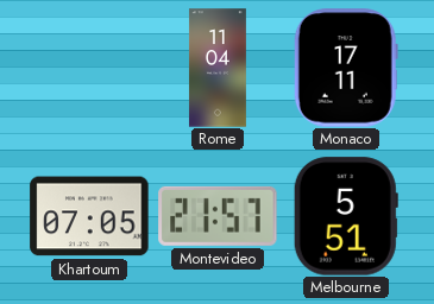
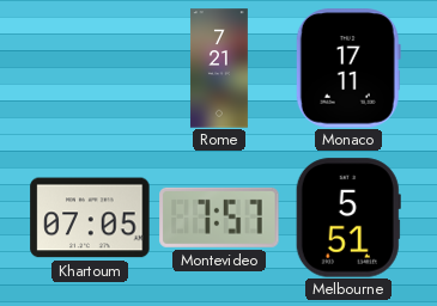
Rome: 11:04 -> 7:21
Montevideo: 21:57 -> 7:57
